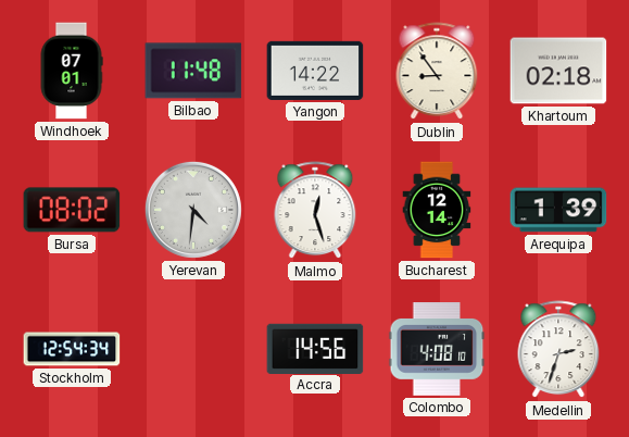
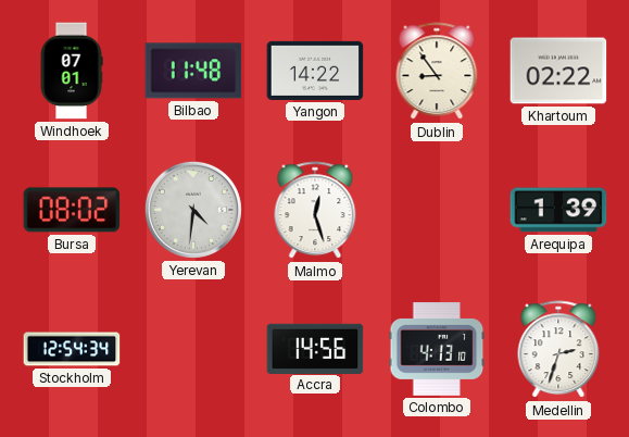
Khartoum: 02:18 -> 02:22
Bucharest: 12:14 -> none
Colombo: 4:08 -> 4:13
